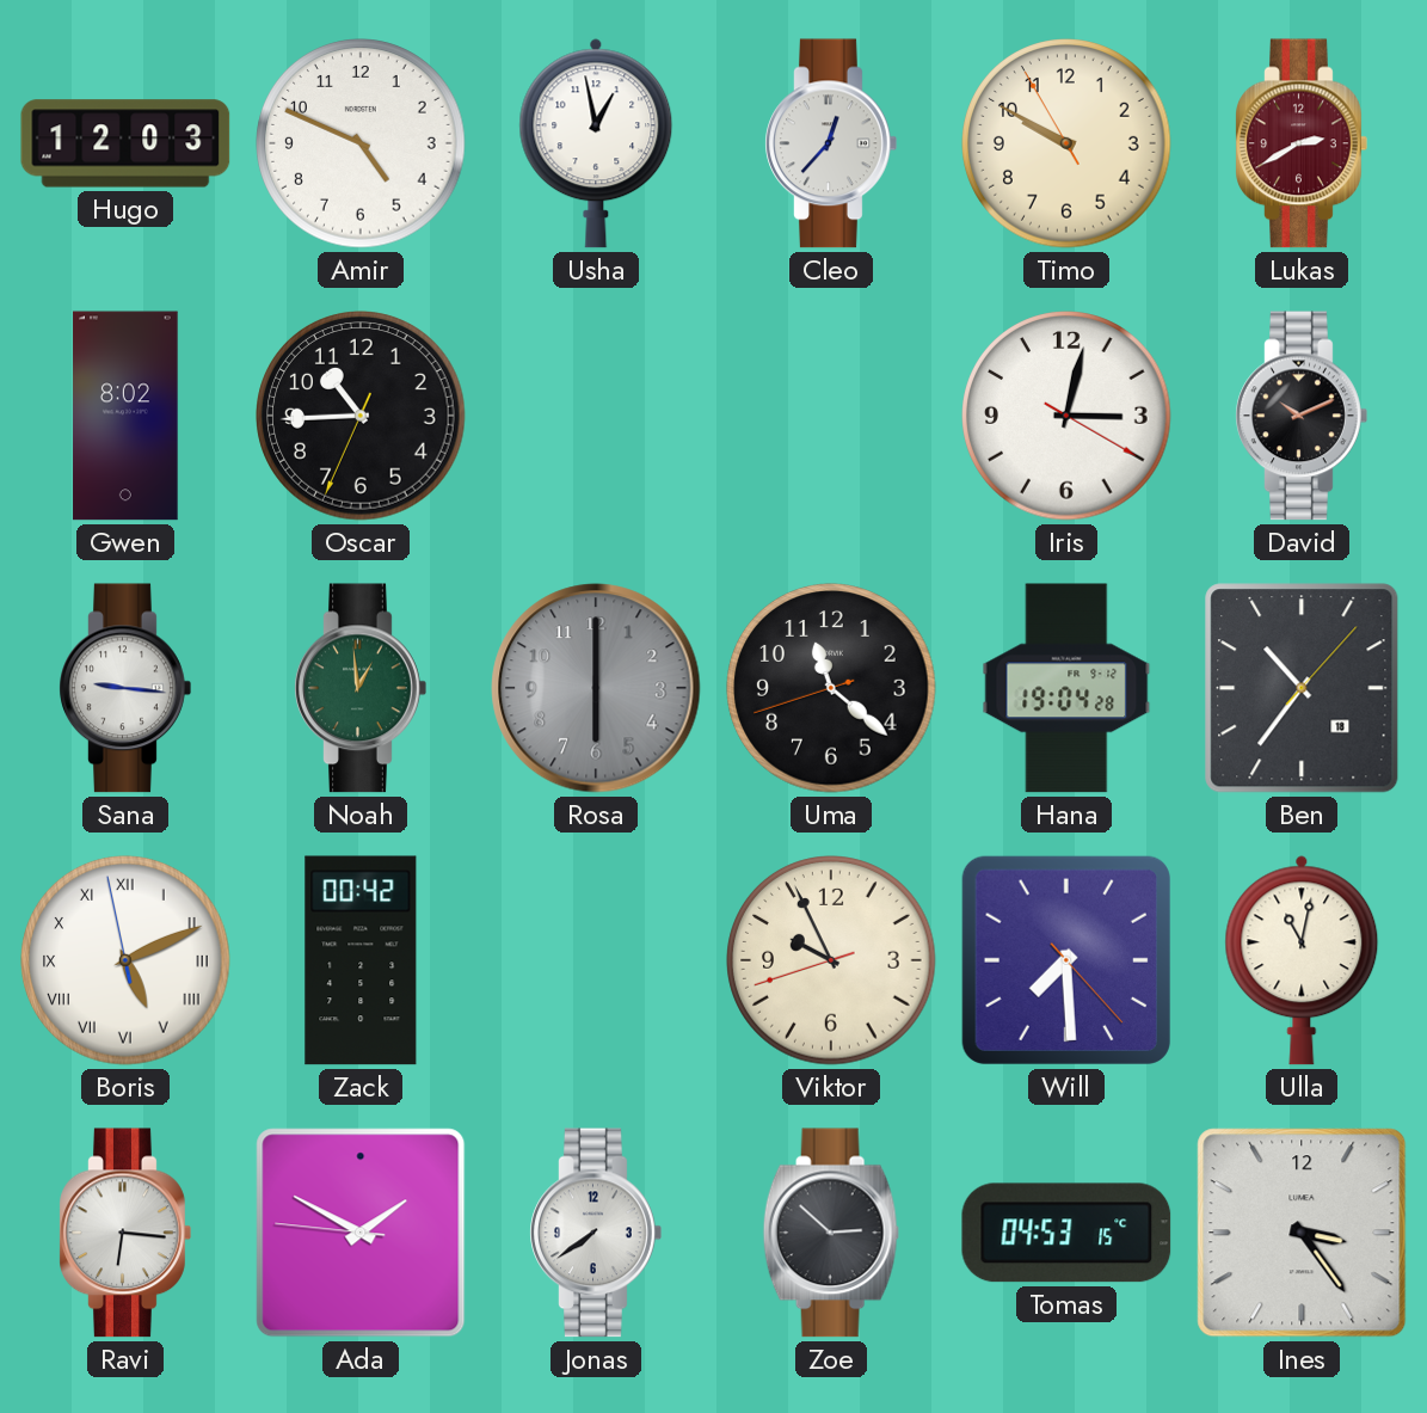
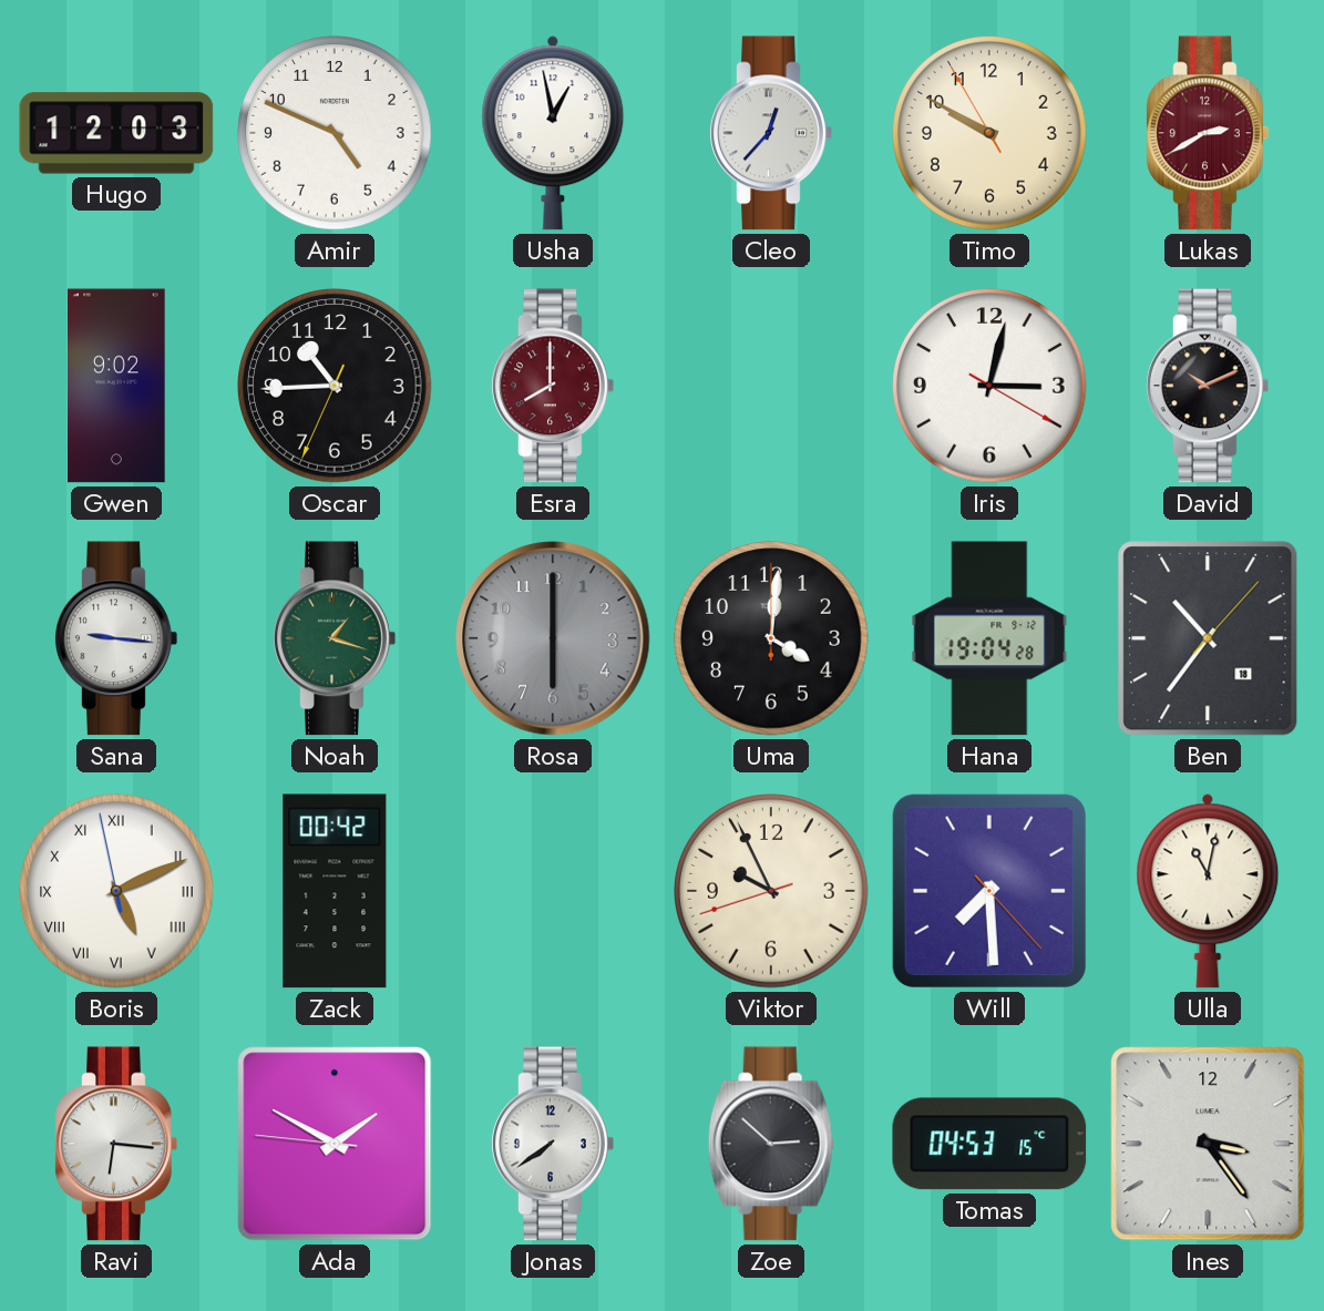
Gwen: 8:02 -> 9:02
Esra: none -> 8:00
Noah: 12:59 -> 1:18
Uma: 11:21 -> 4:01
